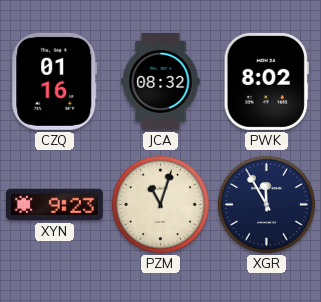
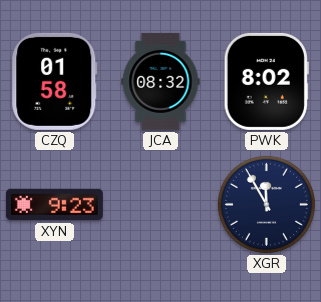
CZQ: 01:16 -> 01:58
PZM: 11:03 -> none
